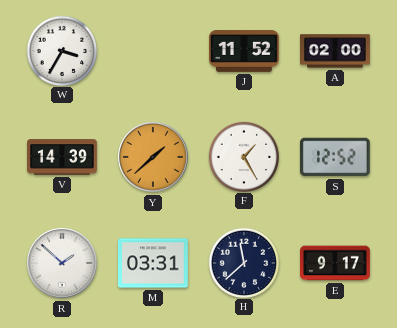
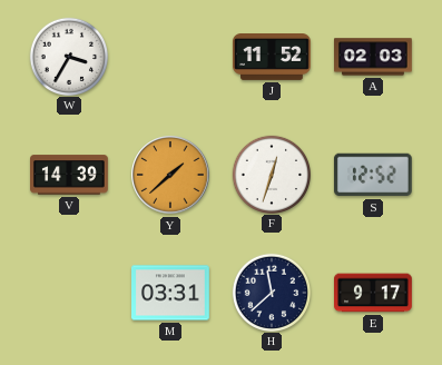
A: 02:00 -> 02:03
F: 1:25 -> 12:33
R: 1:52 -> none
